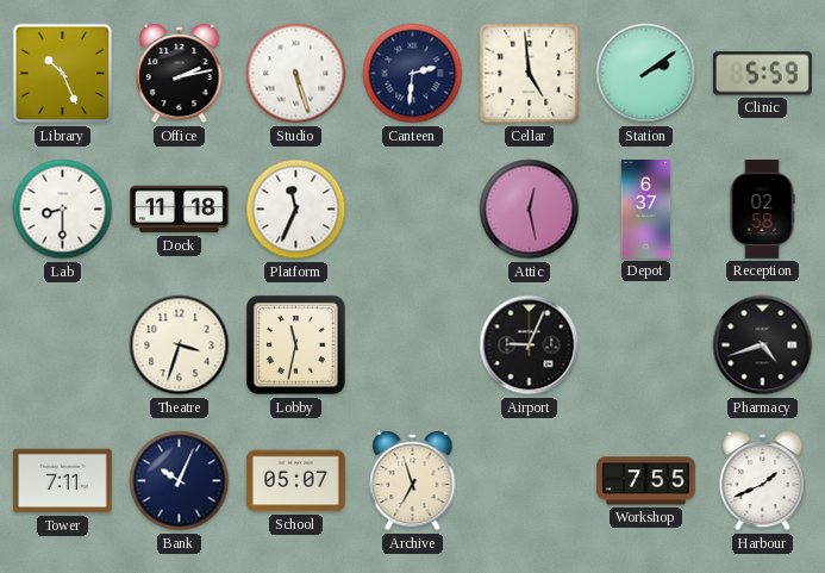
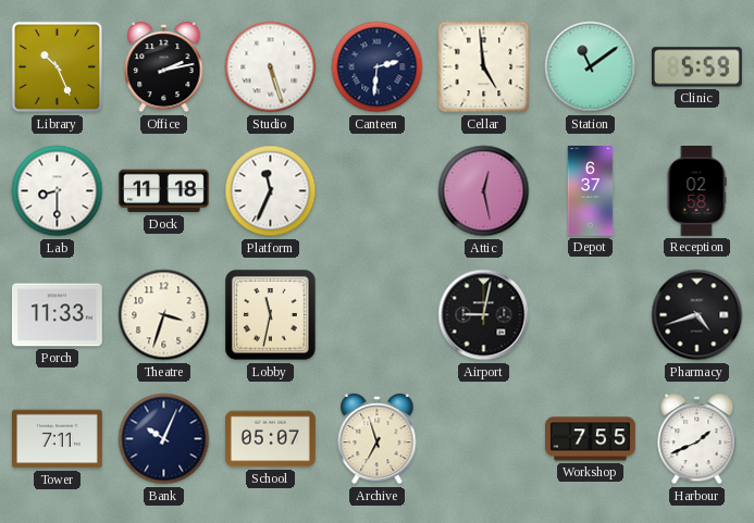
Station: 2:09 -> 11:09
Porch: none -> 11:33
Airport: 9:04 -> 9:02
